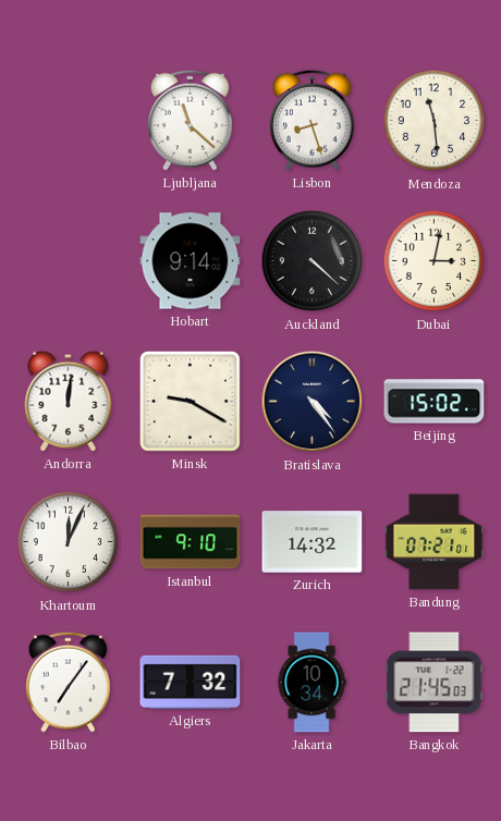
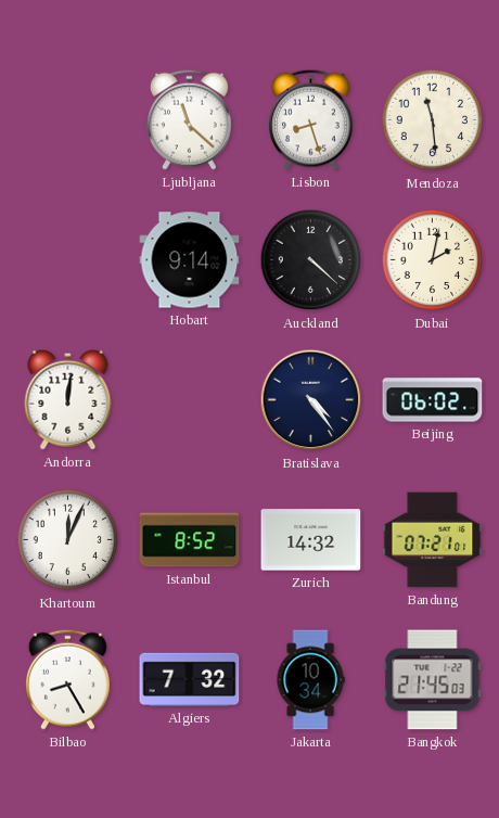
Dubai: 3:02 -> 2:02
Minsk: 9:20 -> none
Beijing: 15:02 -> 06:02
Istanbul: 9:10 -> 8:52
Bilbao: 7:06 -> 8:25
